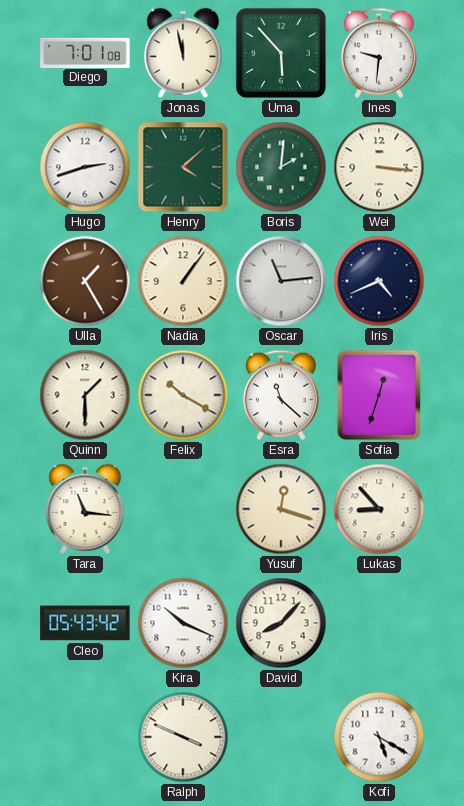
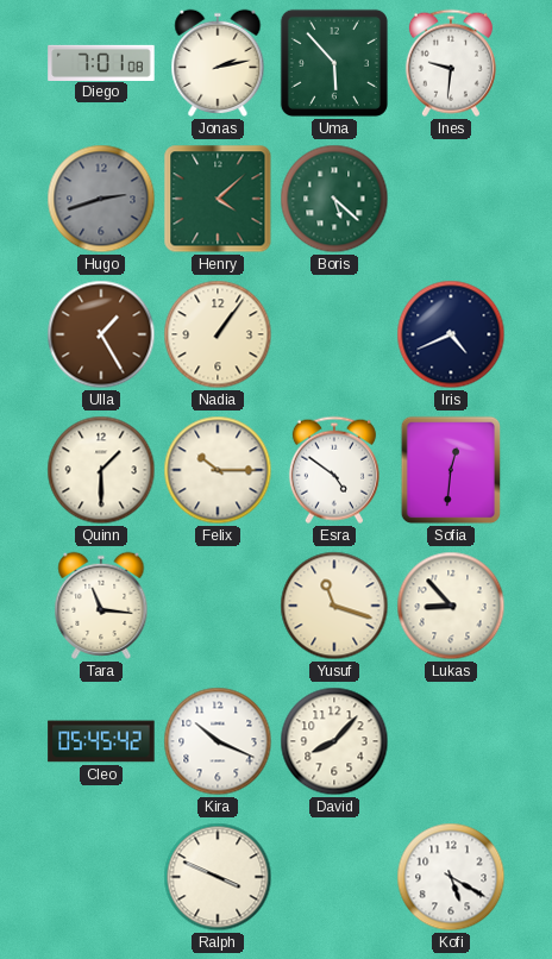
Jonas: 11:58 -> 2:13
Hugo dial: white -> grey
Boris: 2:01 -> 5:22
Wei: 3:16 -> none
Oscar: 11:14 -> none
Felix: 10:20 -> 10:15
Esra: 11:22 -> 4:51
Sofia: 12:33 -> 12:31
Yusuf: 12:18 -> 11:18
Cleo: 05:43 -> 05:45
